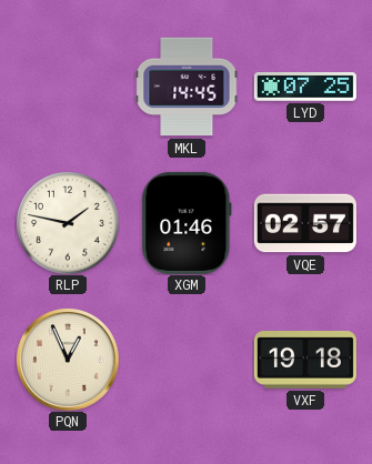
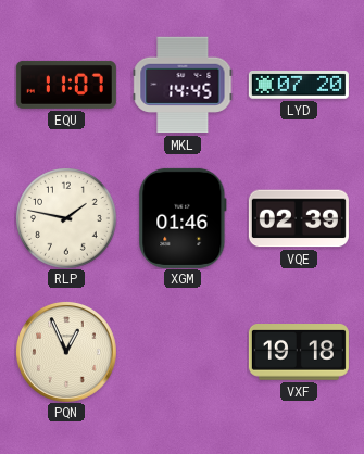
EQU: none -> 11:07
LYD: 07:25 -> 07:20
VQE: 02:57 -> 02:39
